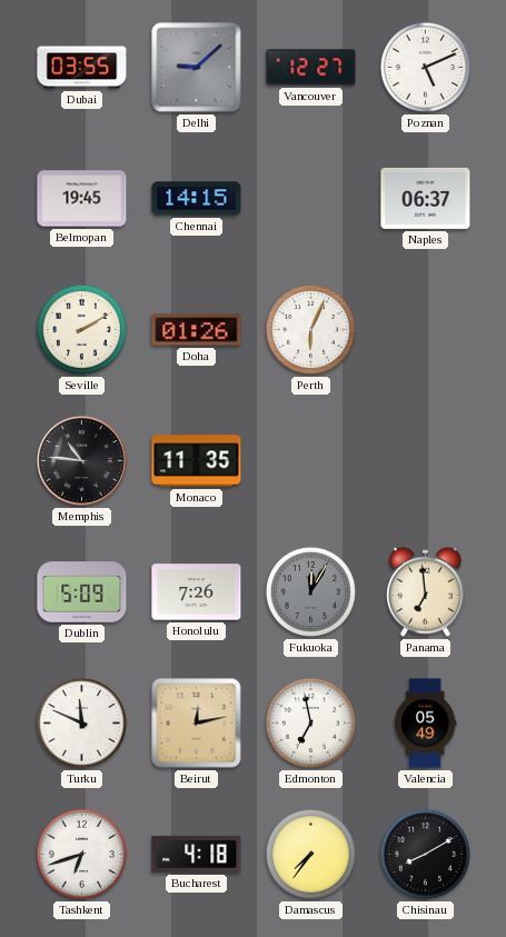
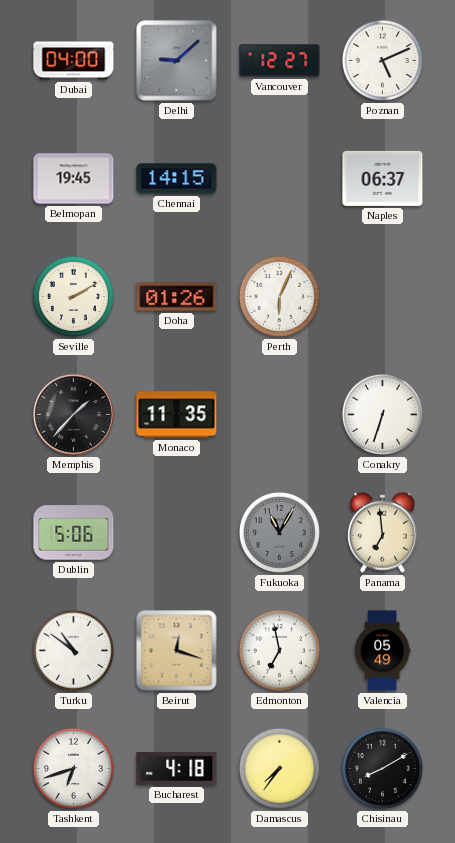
Dubai: 03:55 -> 04:00
Memphis: 10:46 -> 1:37
Conakry: none -> 6:33
Dublin: 5:09 -> 5:06
Honolulu: 7:26 -> none
Fukuoka: 12:05 -> 11:05
Turku: 11:49 -> 10:51
Beirut: 12:13 -> 12:18
